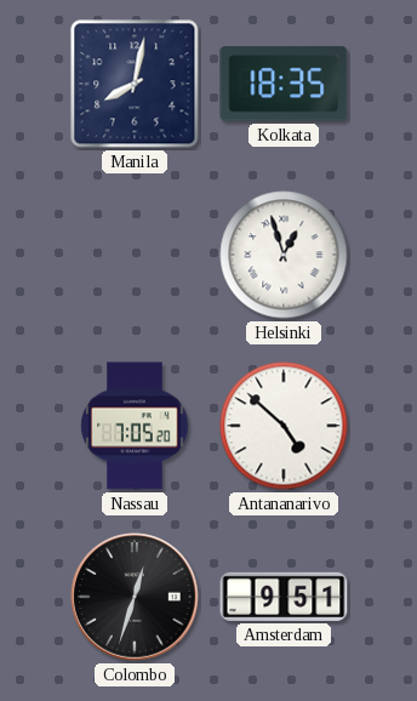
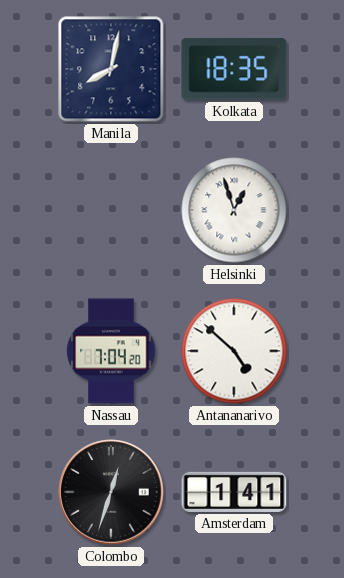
Nassau: 7:05 -> 7:04
Amsterdam: 9:51 -> 1:41
